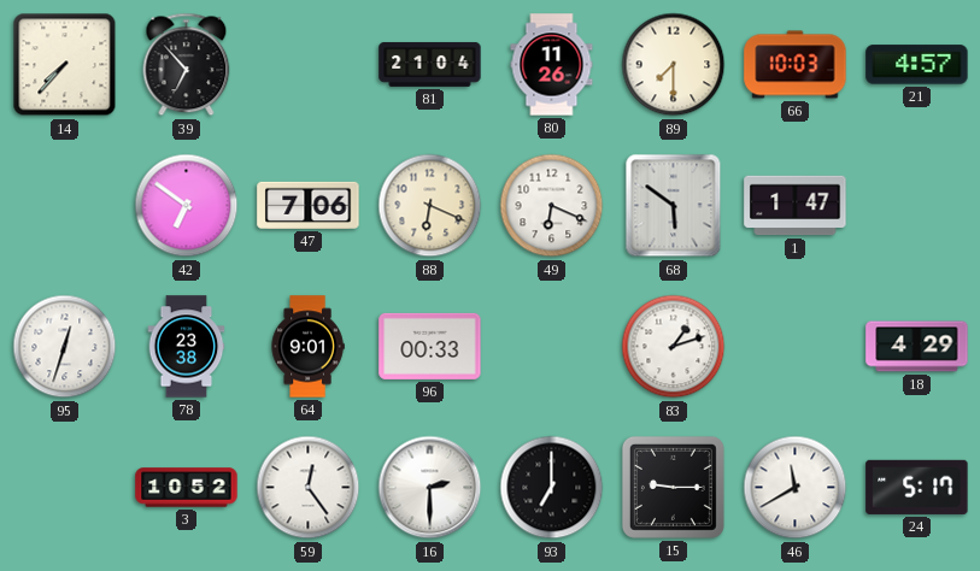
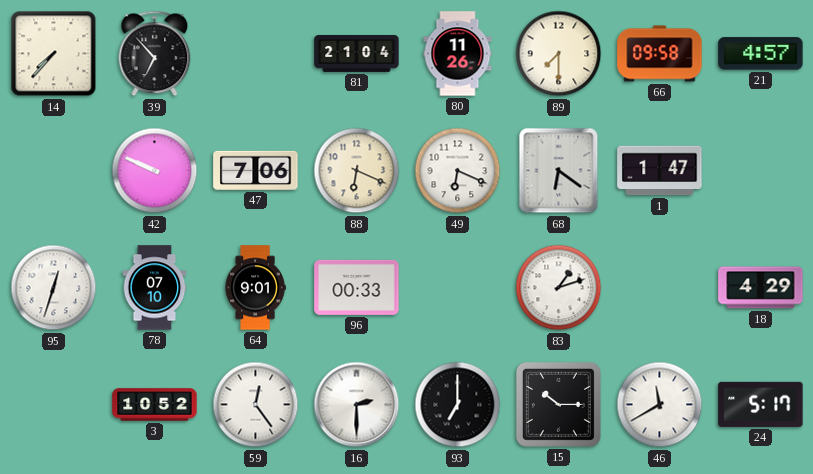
66: 10:03 -> 09:58
42: 6:51 -> 9:49
68: 5:51 -> 6:21
78: 23:38 -> 07:10
15: 9:15 -> 10:15
